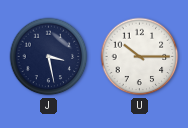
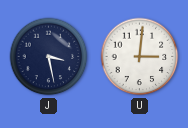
U: 10:15 -> 3:01
